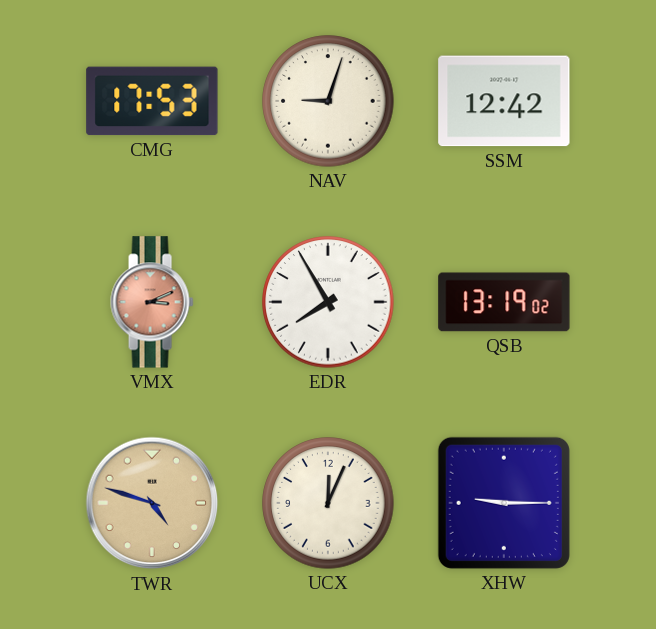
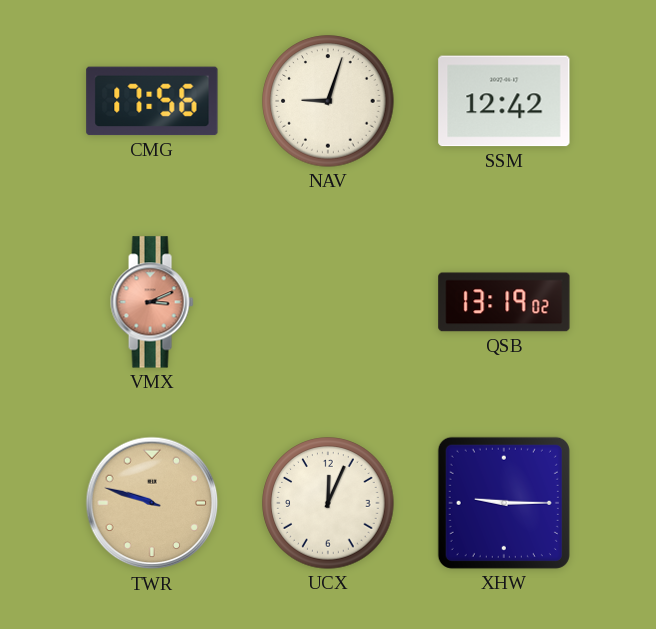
CMG: 17:53 -> 17:56
EDR: 7:55 -> none
TWR: 4:48 -> 9:48
